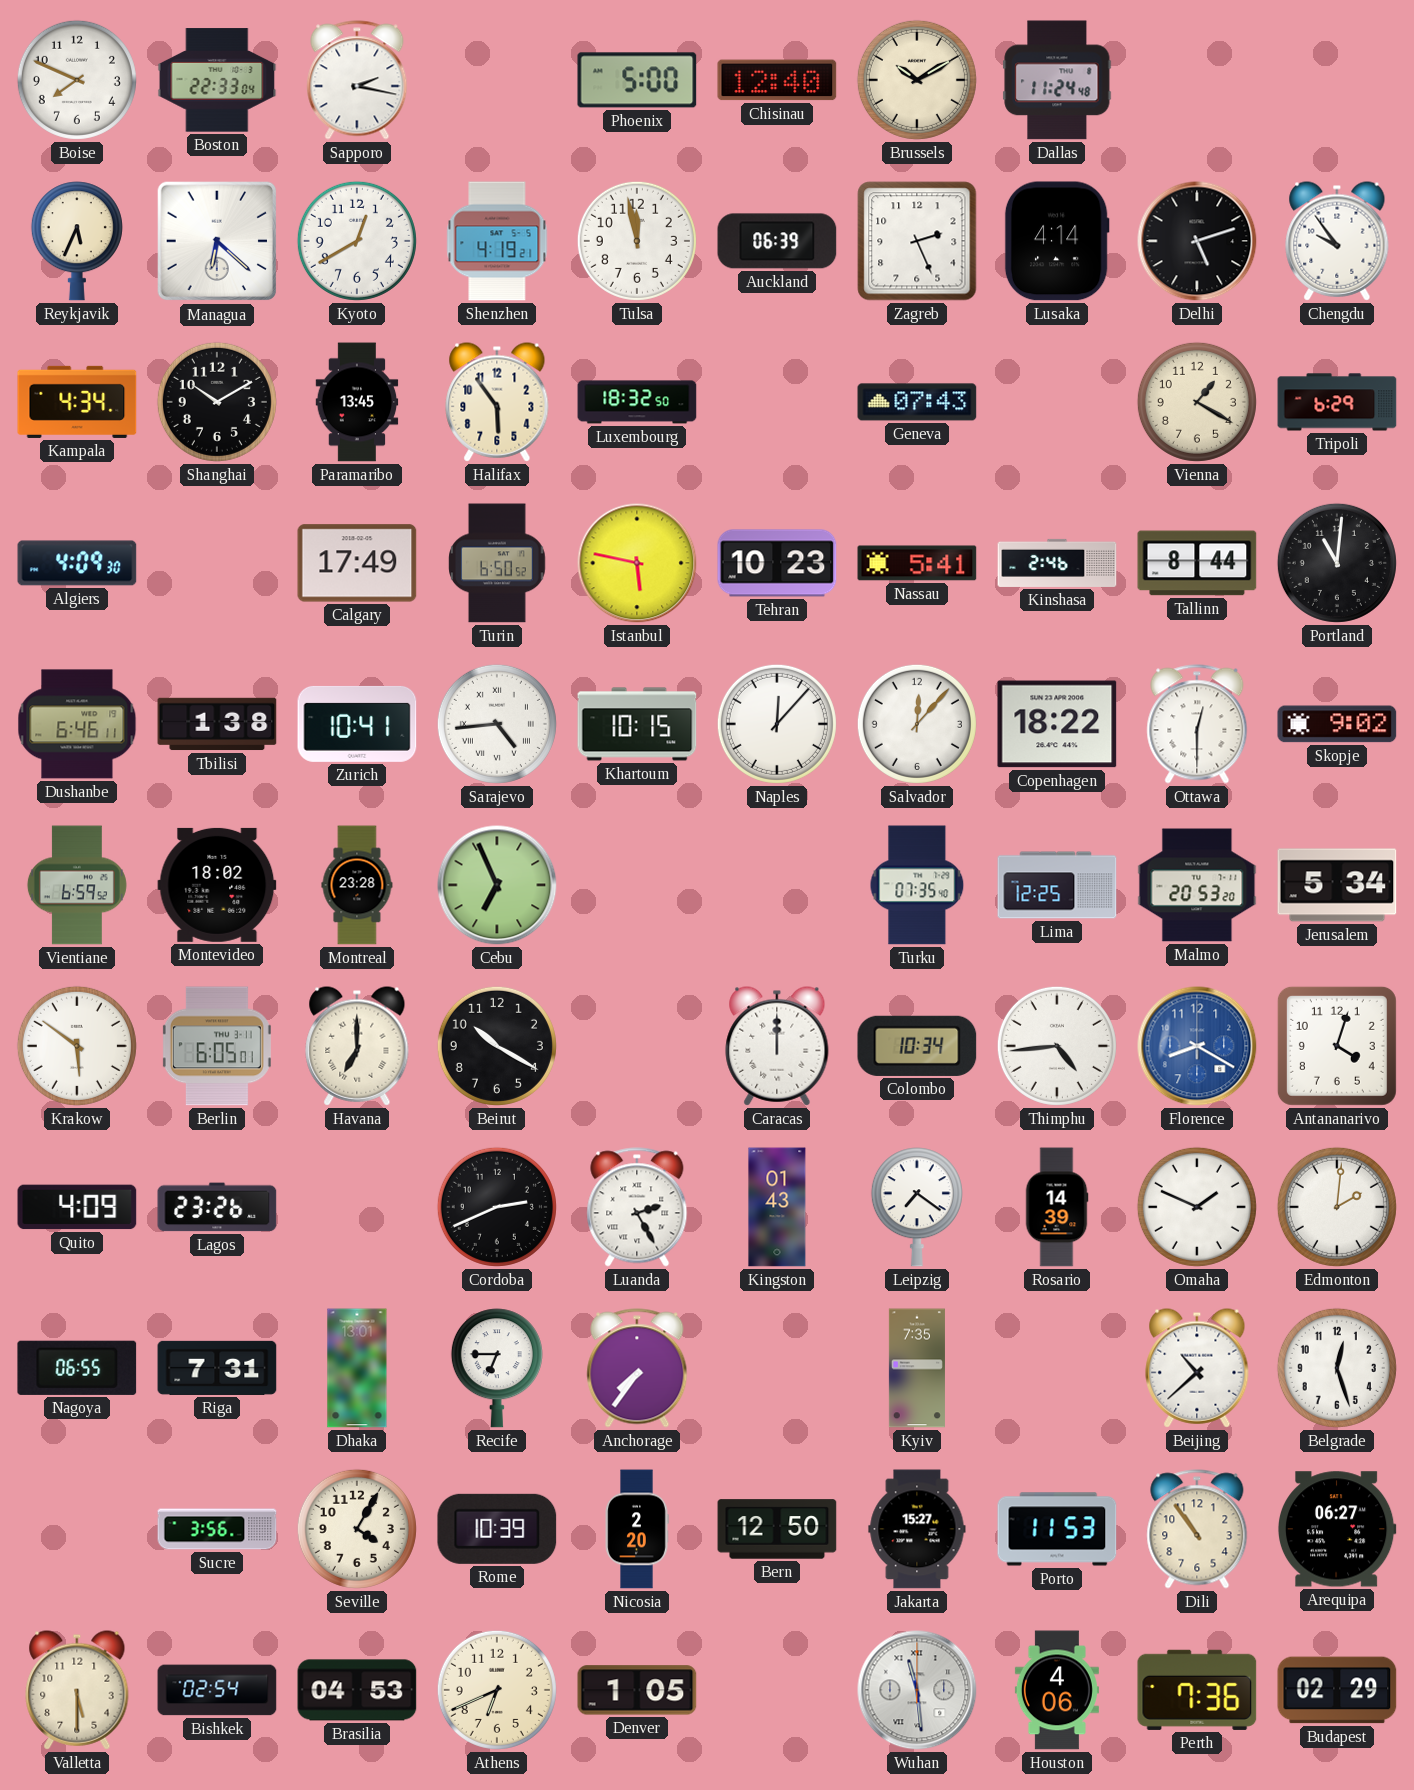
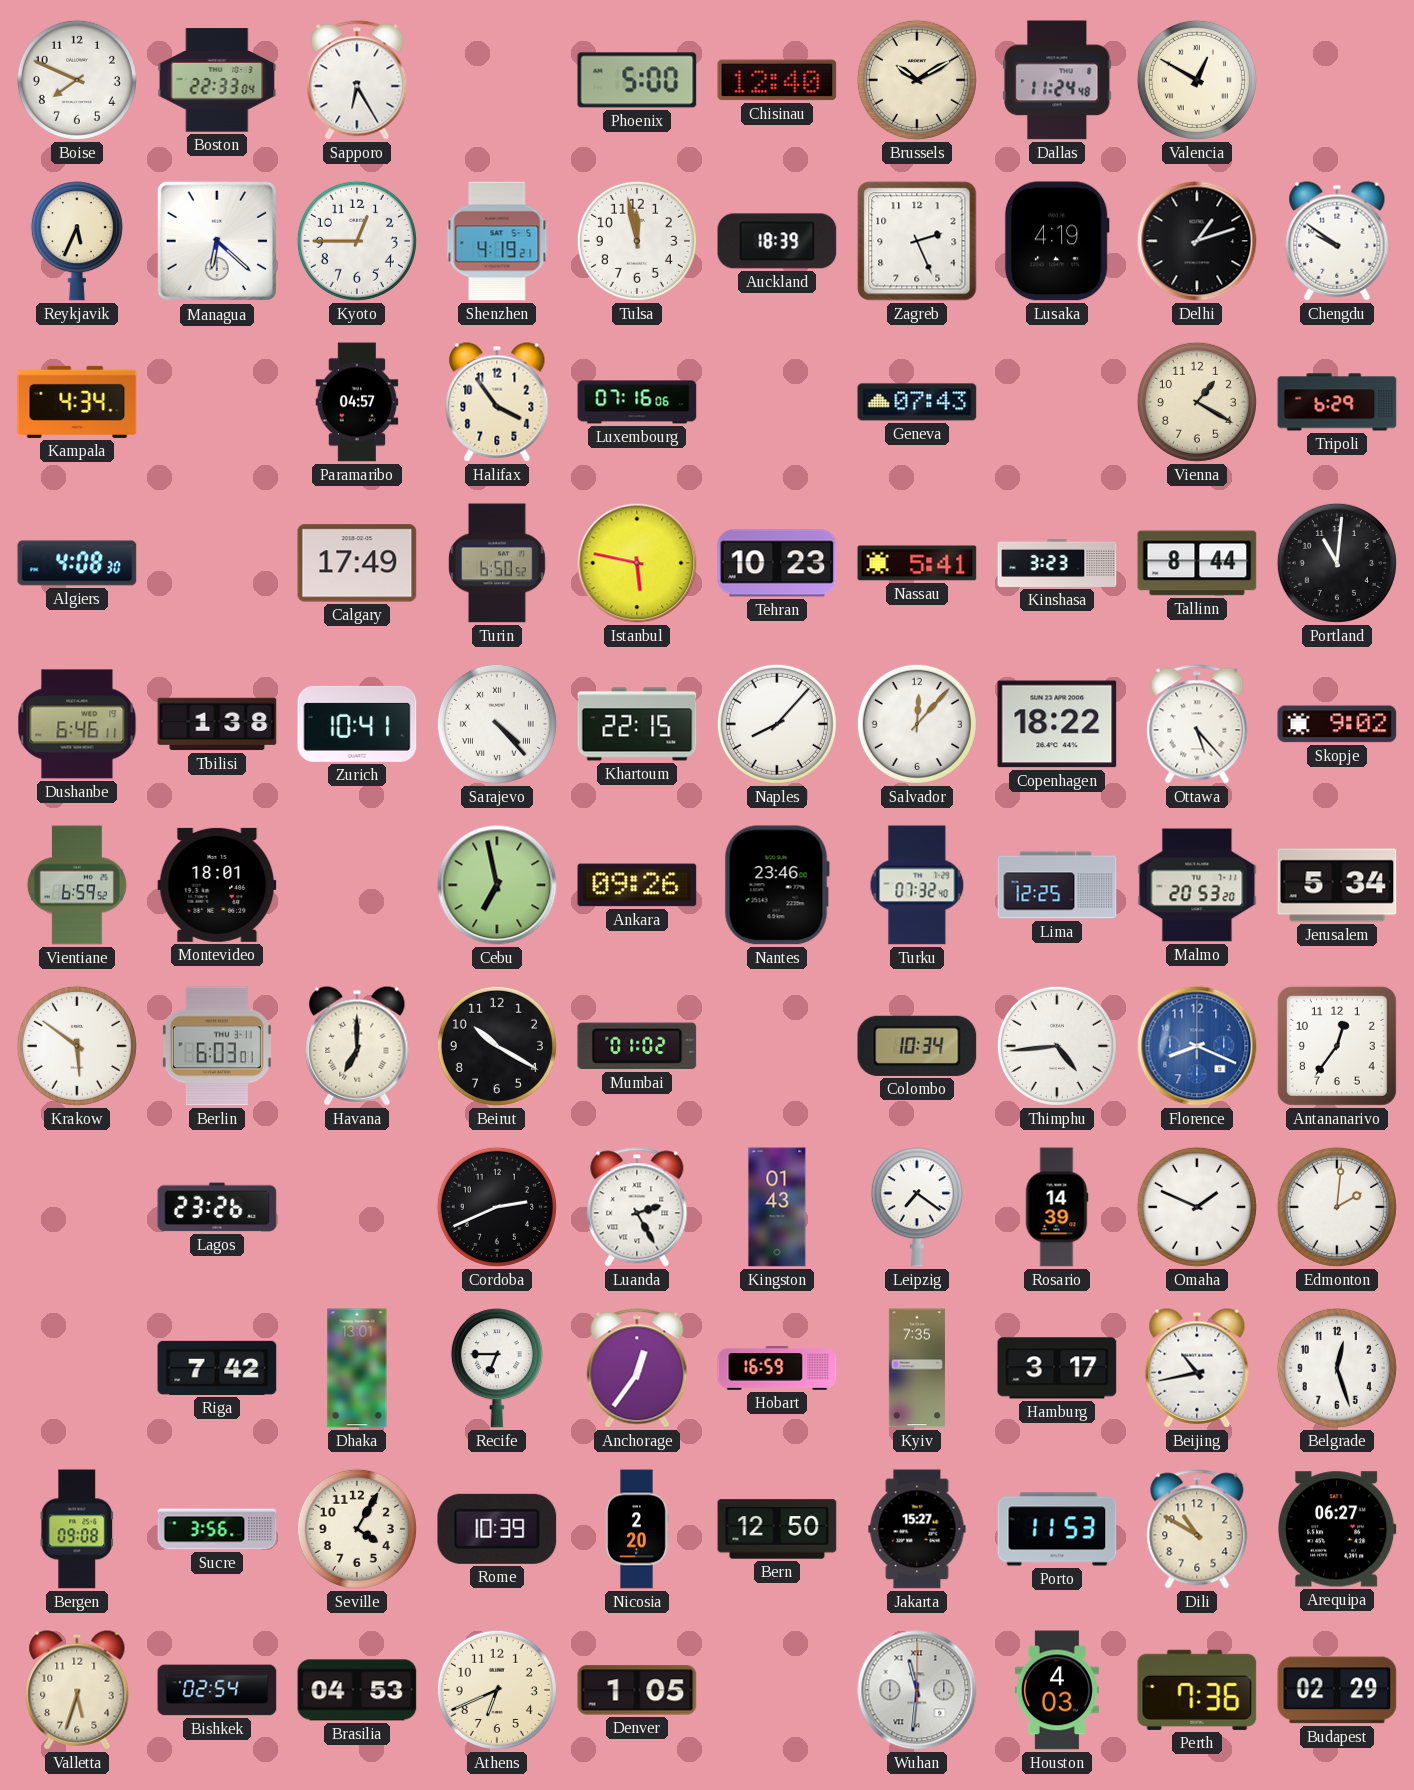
Sapporo: 2:17 -> 6:25
Valencia: none -> 12:50
Kyoto: 12:40 -> 12:45
Auckland: 06:39 -> 18:39
Lusaka: 4:14 -> 4:19
Delhi: 5:12 -> 1:12
Chengdu: 9:54 -> 9:51
Shanghai: 10:10 -> none
Paramaribo: 13:45 -> 04:57
Halifax: 5:54 -> 3:54
Luxembourg: 18:32 -> 07:16
Algiers: 4:09 -> 4:08
Kinshasa: 2:46 -> 3:23
Sarajevo: 4:44 -> 4:23
Khartoum: 10:15 -> 22:15
Naples: 12:07 -> 8:07
Ottawa: 12:30 -> 5:23
Montevideo: 18:02 -> 18:01
Montreal: 23:28 -> none
Cebu: 6:56 -> 6:58
Ankara: none -> 09:26
Nantes: none -> 23:46
Turku: 07:35 -> 07:32
Berlin: 6:05 -> 6:03
Mumbai: none -> 01:02
Caracas: 12:00 -> none
Florence: 8:20 -> 8:19
Antananarivo: 4:03 -> 12:36
Quito: 4:09 -> none
Nagoya: 06:55 -> none
Riga: 7:31 -> 7:42
Anchorage: 7:36 -> 12:36
Hobart: none -> 16:59
Hamburg: none -> 3:17
Beijing: 10:38 -> 10:43
Bergen: none -> 09:08
Dili: 10:54 -> 10:50
Valletta: 5:30 -> 5:33
Wuhan: 11:29 -> 11:31
Houston: 4:06 -> 4:03
